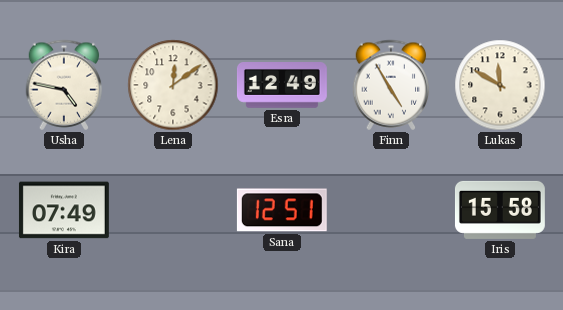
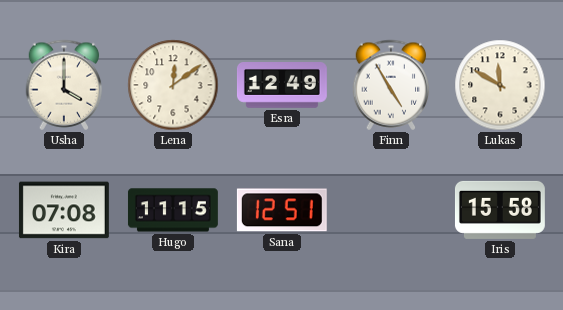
Usha: 4:47 -> 4:00
Kira: 07:49 -> 07:08
Hugo: none -> 11:15
